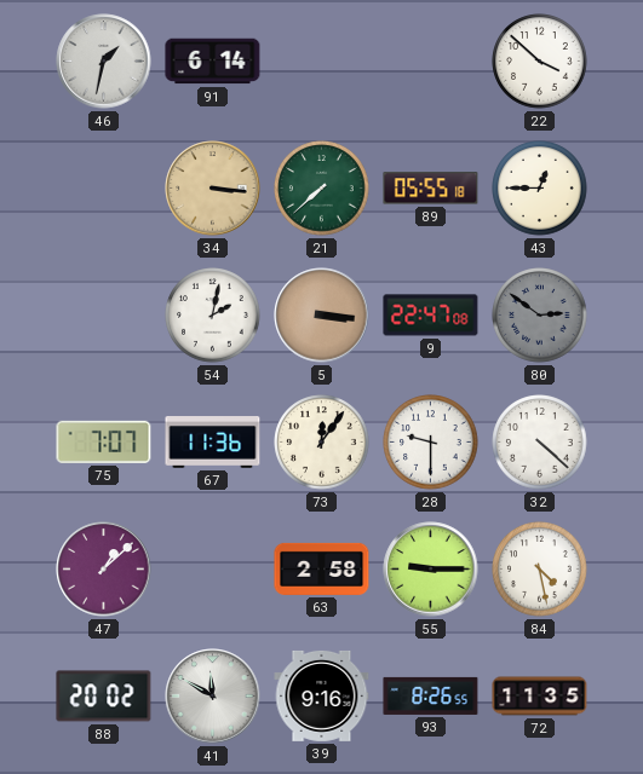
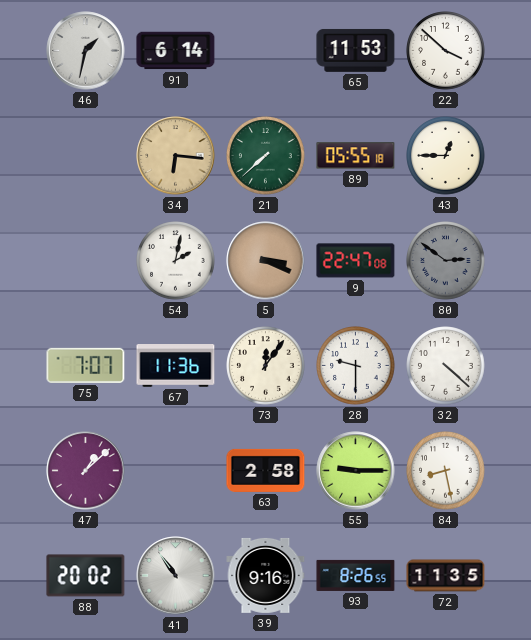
65: none -> 11:53
34: 3:16 -> 6:16
5: 3:16 -> 3:19
84: 4:28 -> 8:28
41: 11:50 -> 10:54
